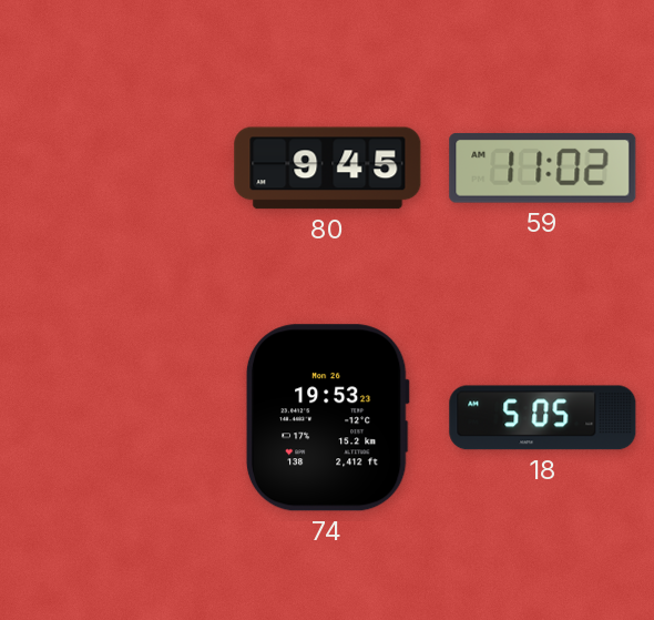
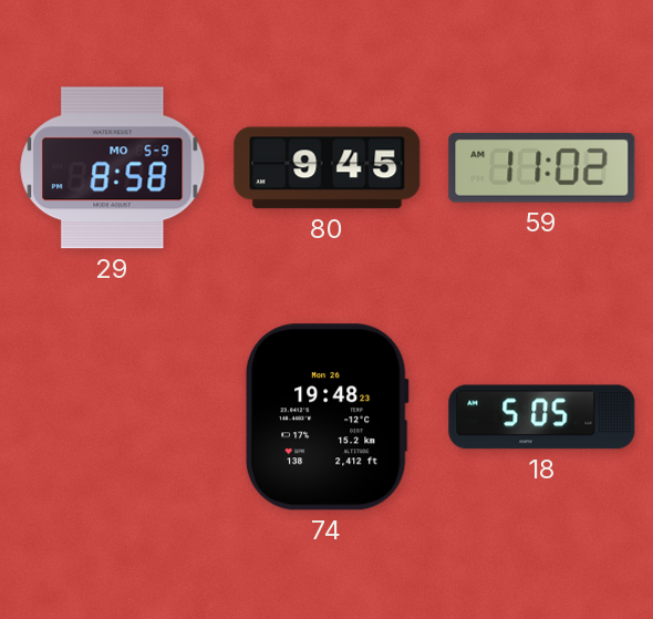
29: none -> 8:58
74: 19:53 -> 19:48
